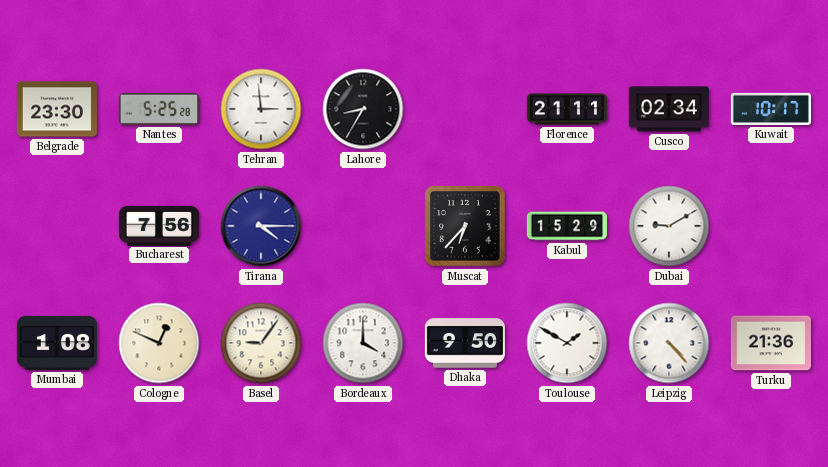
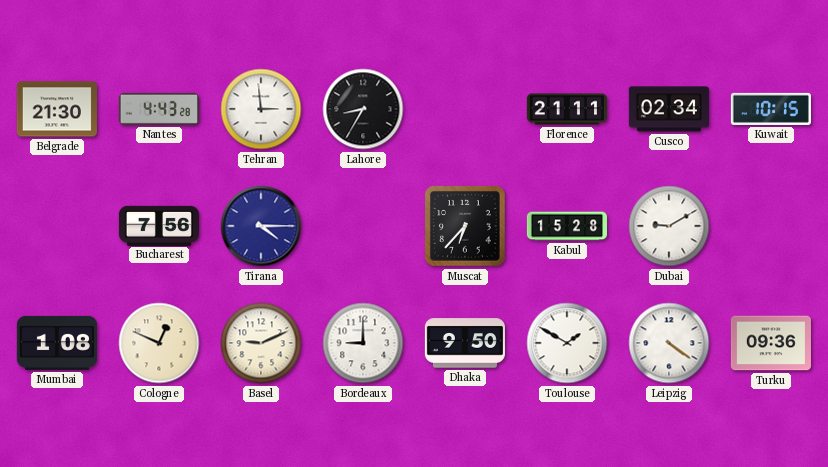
Belgrade: 23:30 -> 21:30
Nantes: 5:25 -> 4:43
Kuwait: 10:17 -> 10:15
Kabul: 15:29 -> 15:28
Basel: 9:06 -> 9:11
Bordeaux: 4:00 -> 9:00
Leipzig: 4:23 -> 4:21
Turku: 21:36 -> 09:36
